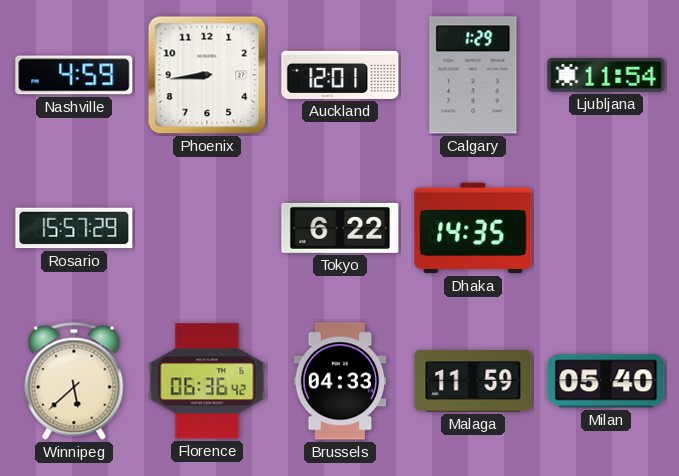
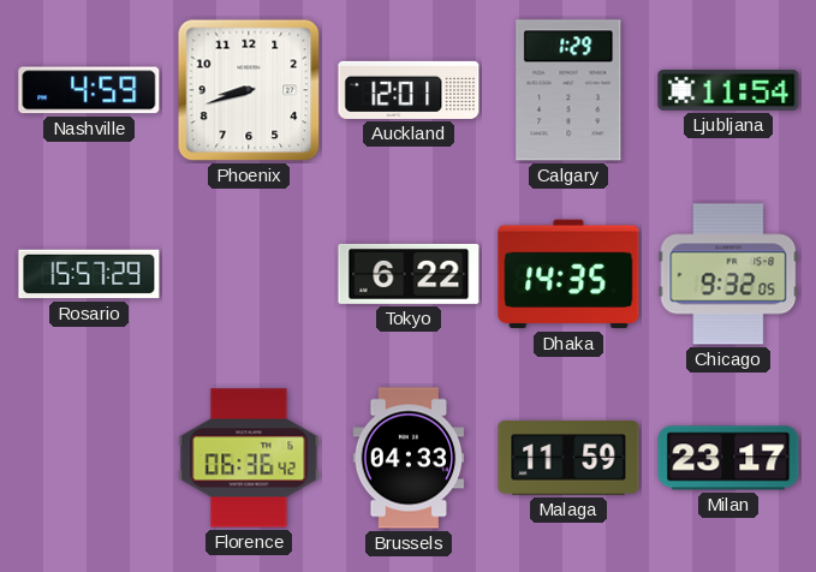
Phoenix: 8:44 -> 8:42
Chicago: none -> 9:32
Winnipeg: 5:38 -> none
Milan: 05:40 -> 23:17
